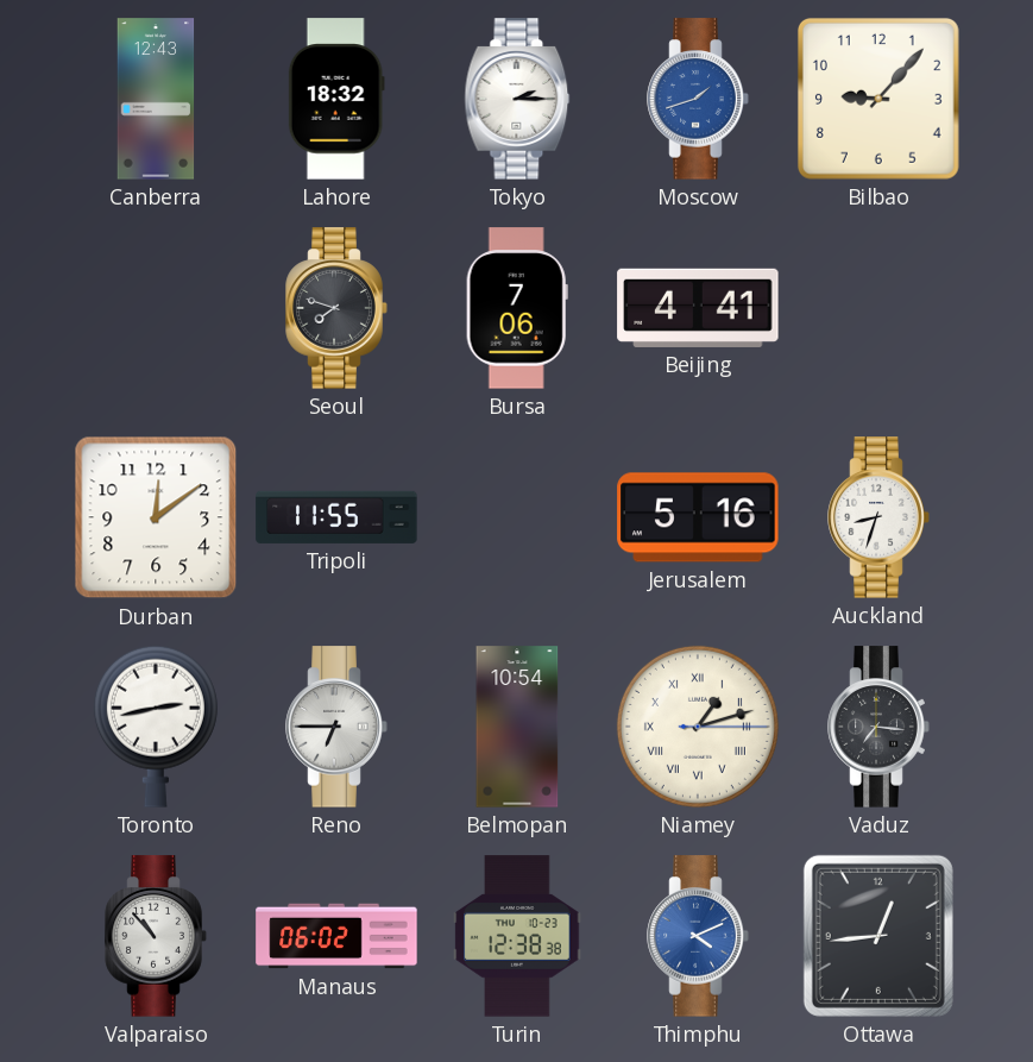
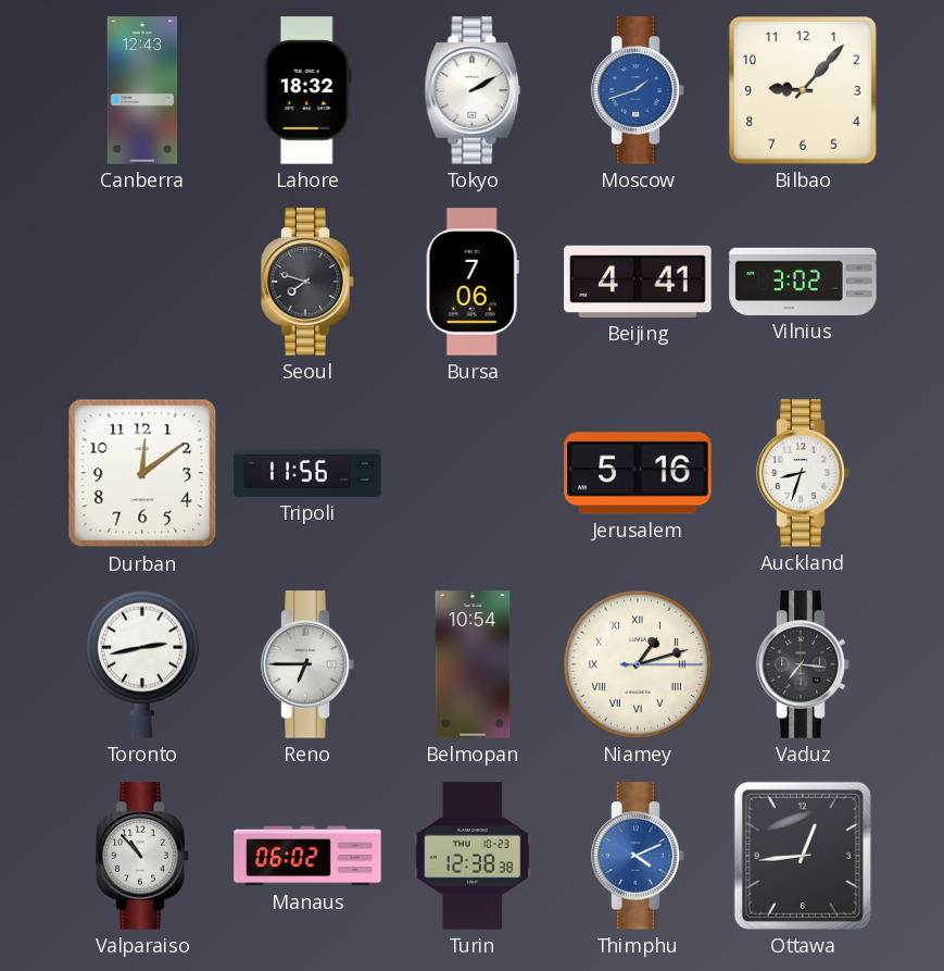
Tokyo: 2:15 -> 2:10
Vilnius: none -> 3:02
Tripoli: 11:55 -> 11:56
